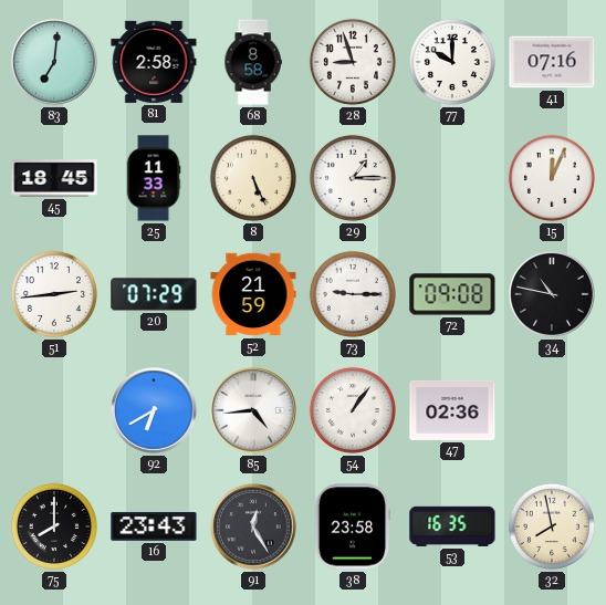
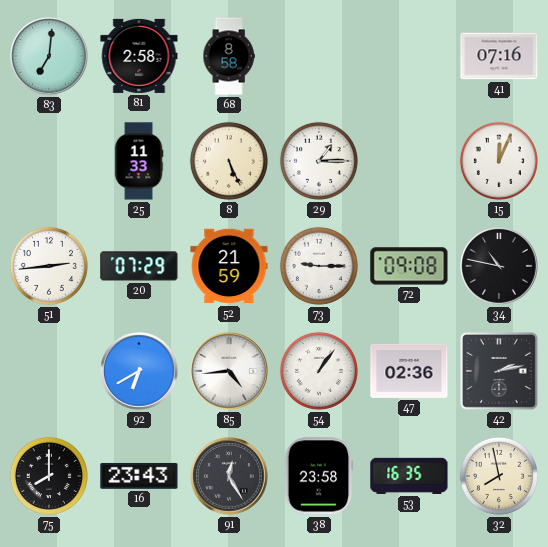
28: 8:57 -> none
77: 10:00 -> none
45: 18:45 -> none
42: none -> 2:13
